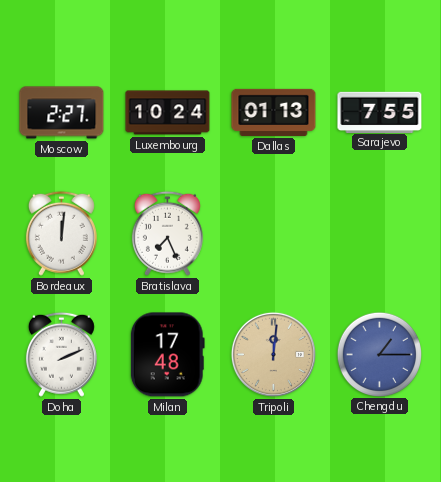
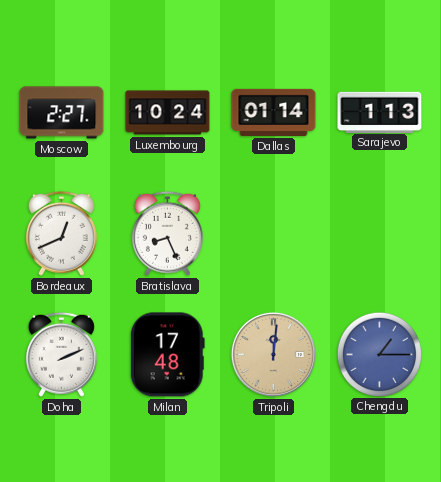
Dallas: 01:13 -> 01:14
Sarajevo: 7:55 -> 1:13
Bordeaux: 12:01 -> 12:41
Bratislava: 7:26 -> 8:26
